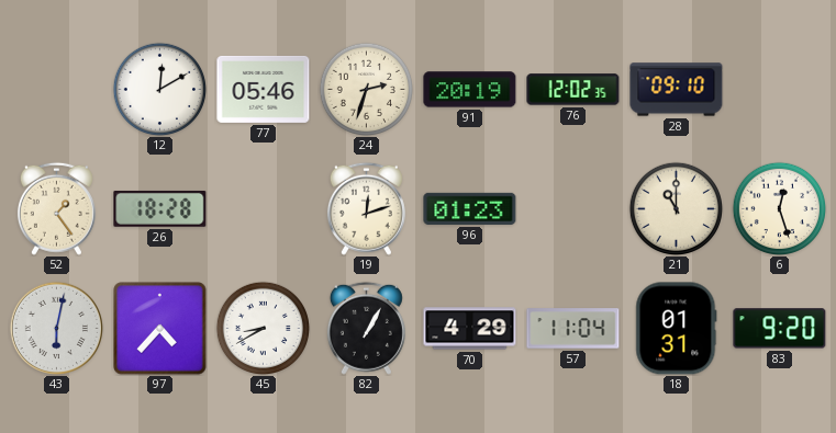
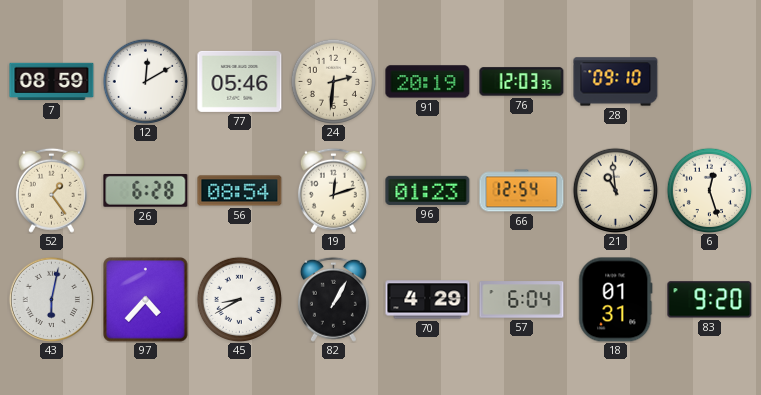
7: none -> 08:59
24: 2:33 -> 2:31
76: 12:02 -> 12:03
26: 18:28 -> 6:28
56: none -> 08:54
66: none -> 12:54
21: 11:00 -> 10:59
57: 11:04 -> 6:04
